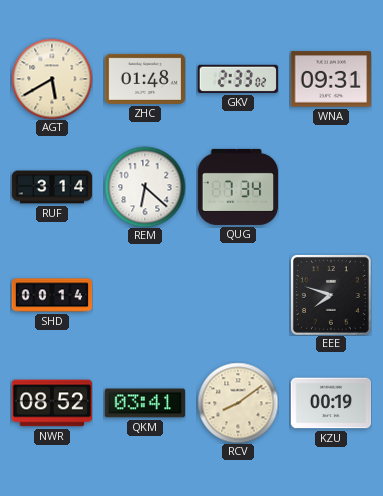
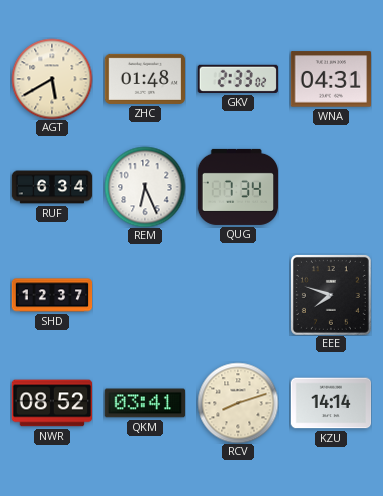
WNA: 09:31 -> 04:31
RUF: 3:14 -> 6:34
REM: 6:22 -> 6:26
SHD: 00:14 -> 12:37
RCV: 8:09 -> 8:12
KZU: 00:19 -> 14:14
